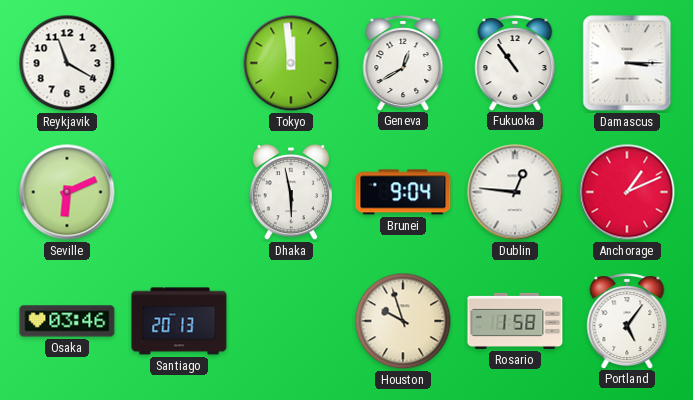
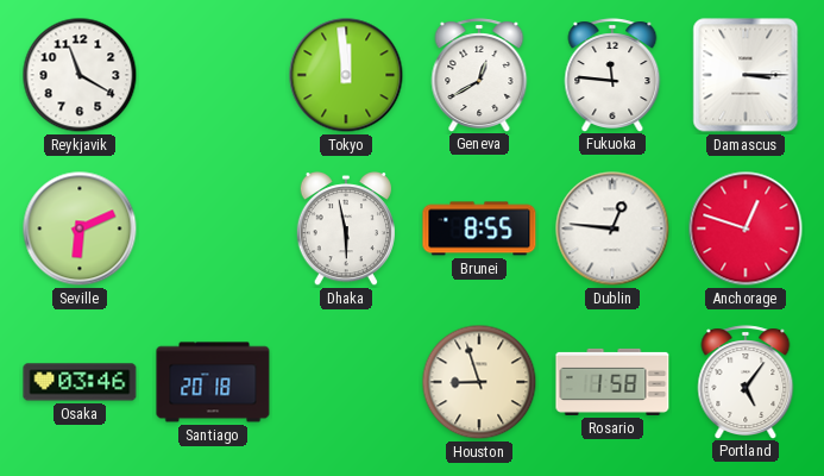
Fukuoka: 10:54 -> 11:46
Brunei: 9:04 -> 8:55
Anchorage: 1:11 -> 12:48
Santiago: 20:13 -> 20:18
Houston: 9:57 -> 8:57
